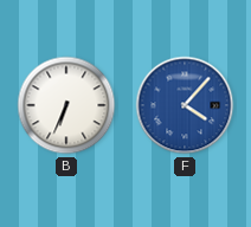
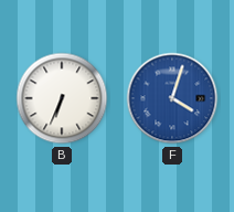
F: 4:07 -> 4:03
